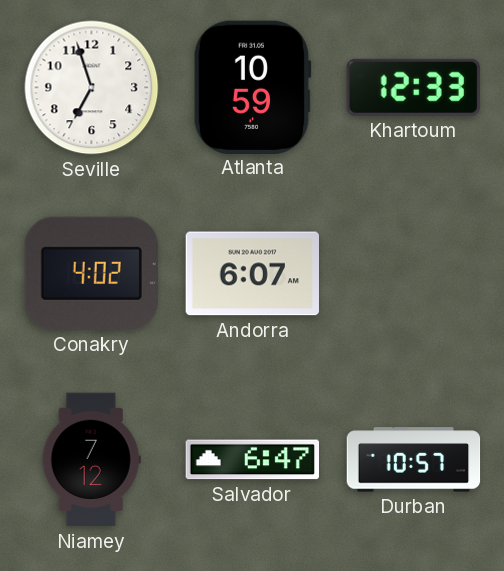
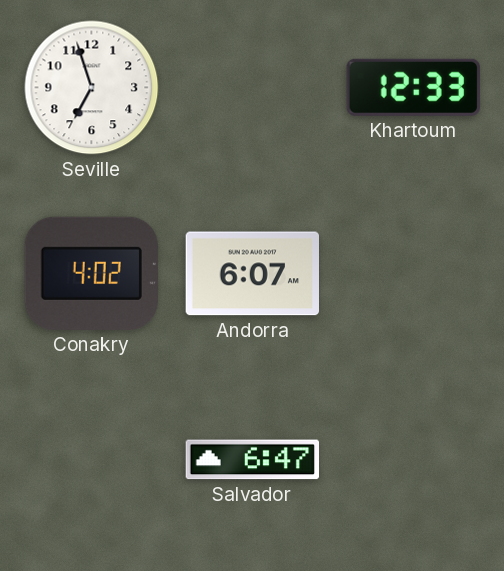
Atlanta: 10:59 -> none
Niamey: 7:12 -> none
Durban: 10:57 -> none
